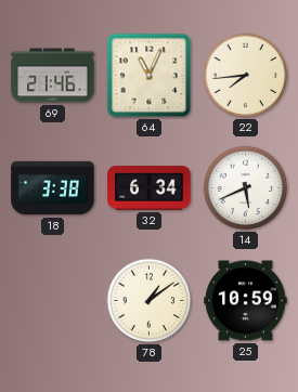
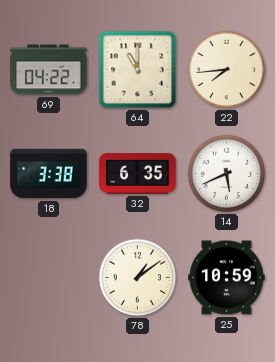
69: 21:46 -> 04:22
64: 11:04 -> 11:00
32: 6:34 -> 6:35
